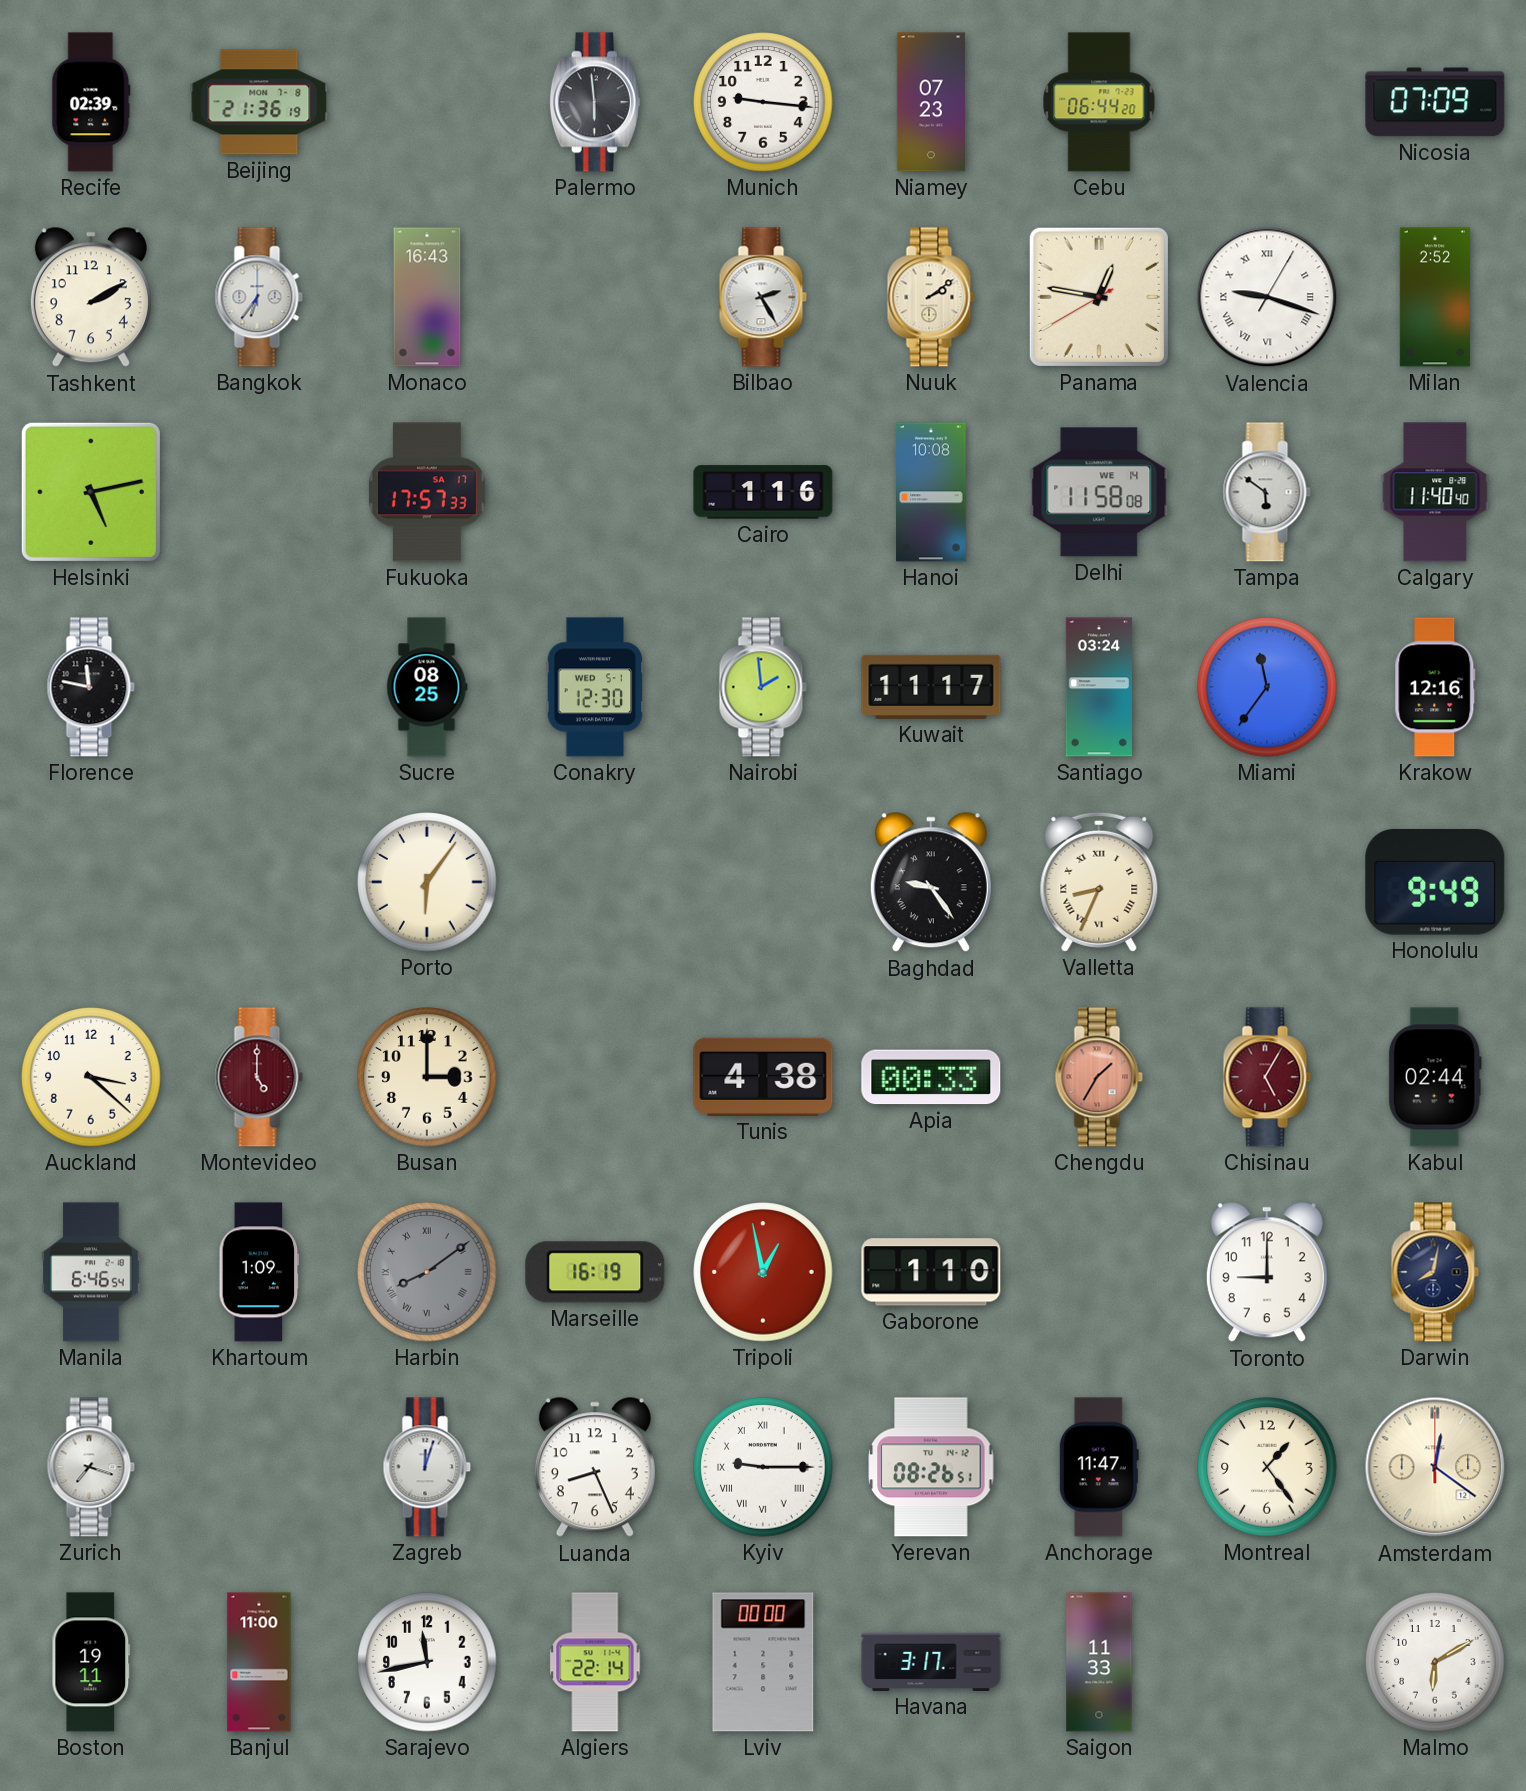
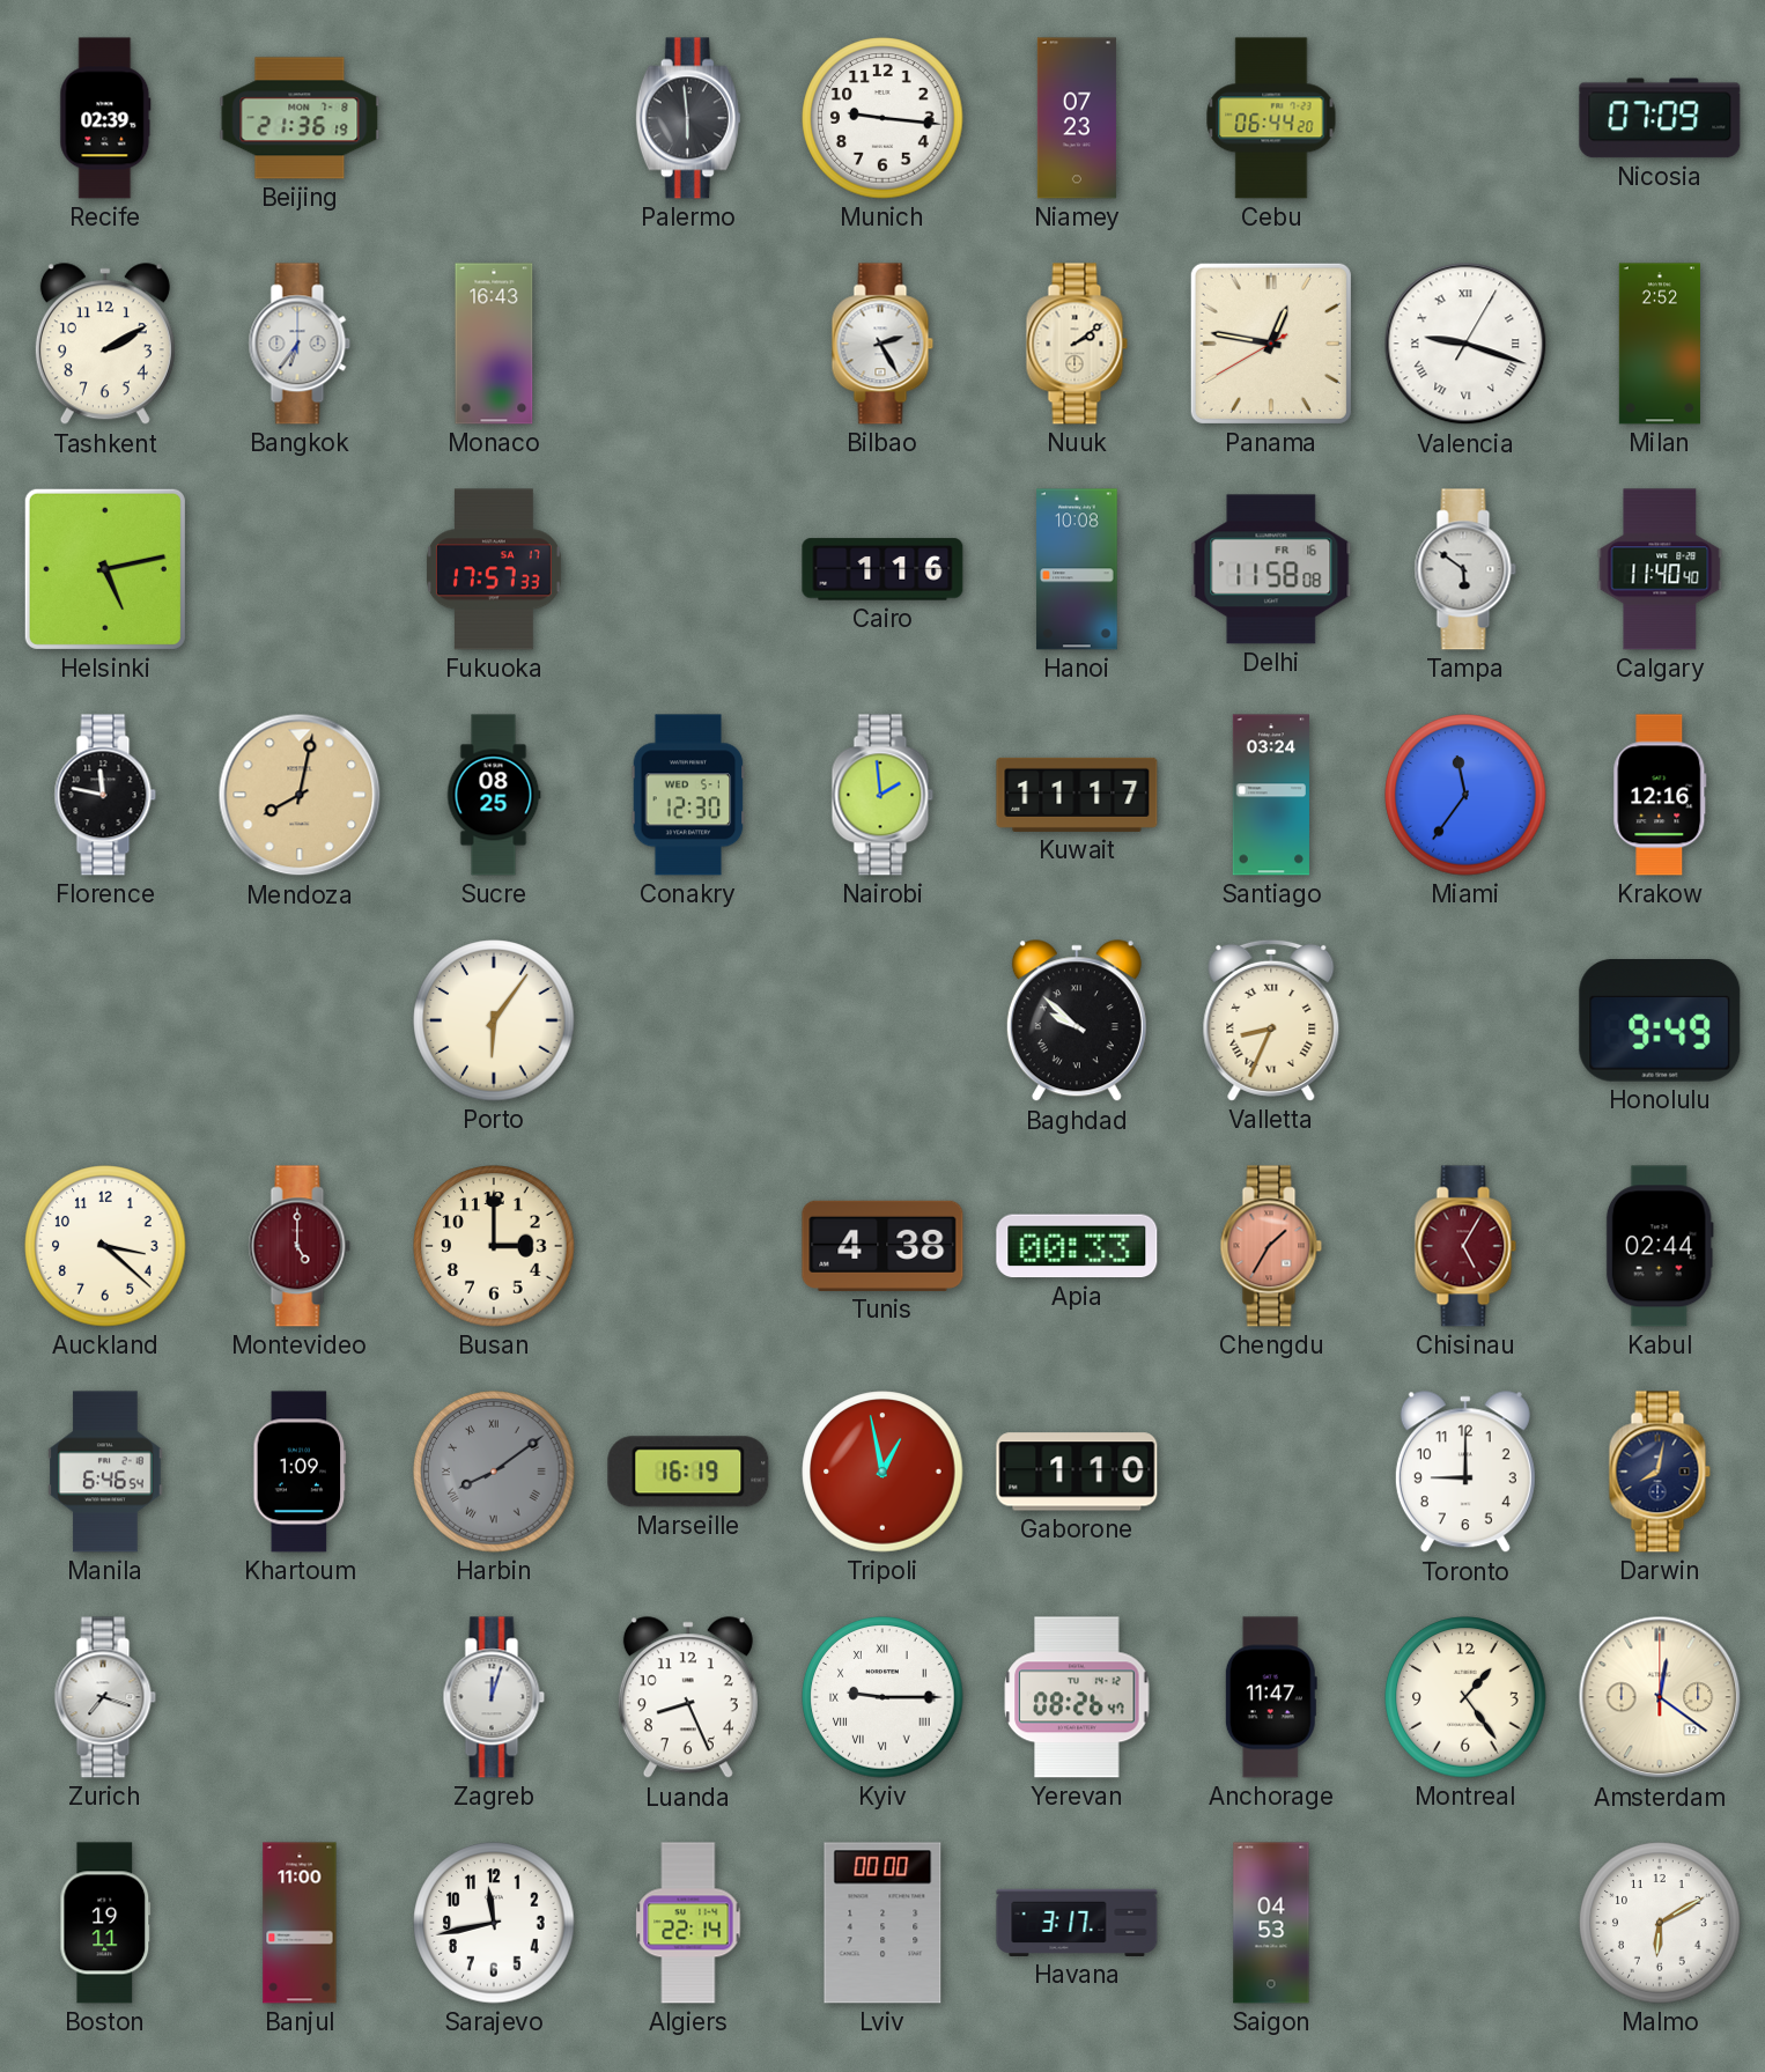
Delhi date: WE 14 -> FR 16
Mendoza: none -> 8:02
Baghdad: 9:24 -> 9:52
Yerevan: 08:26:51 -> 08:26:47
Saigon: 11:33 -> 04:53
